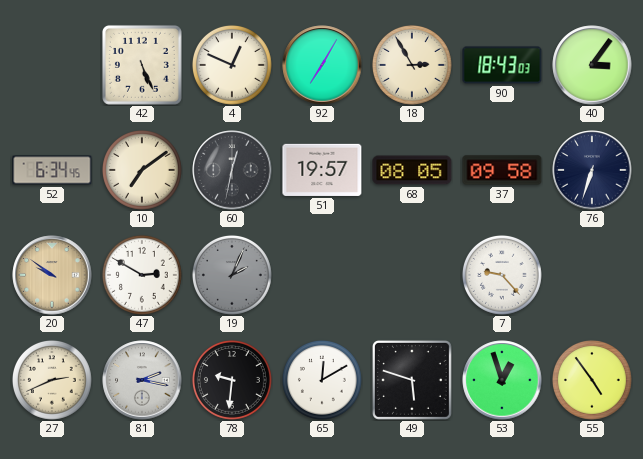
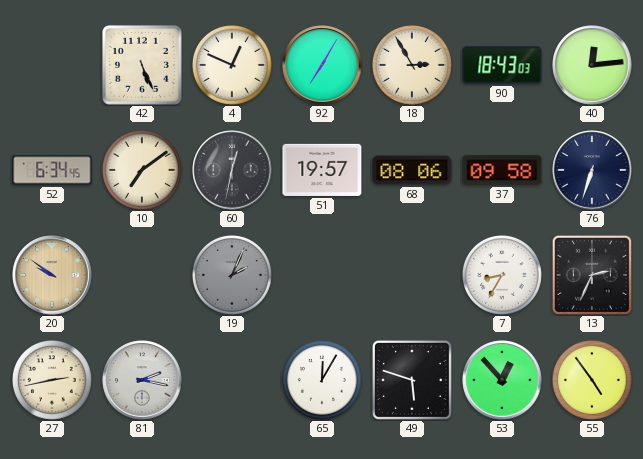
40: 3:06 -> 12:14
68: 08:05 -> 08:06
47: 2:50 -> none
7: 9:23 -> 8:35
13: none -> 2:34
27: 2:41 -> 2:43
78: 9:31 -> none
65: 12:10 -> 12:05
53: 12:57 -> 12:53
